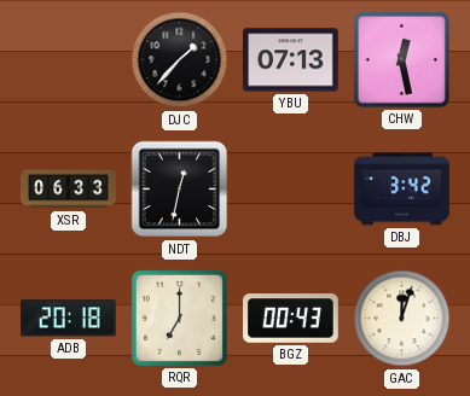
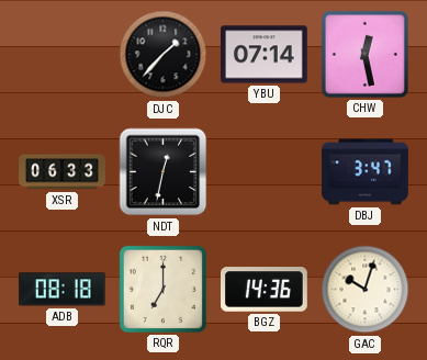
YBU: 07:13 -> 07:14
DBJ: 3:42 -> 3:47
ADB: 20:18 -> 08:18
BGZ: 00:43 -> 14:36
GAC: 12:03 -> 10:03
